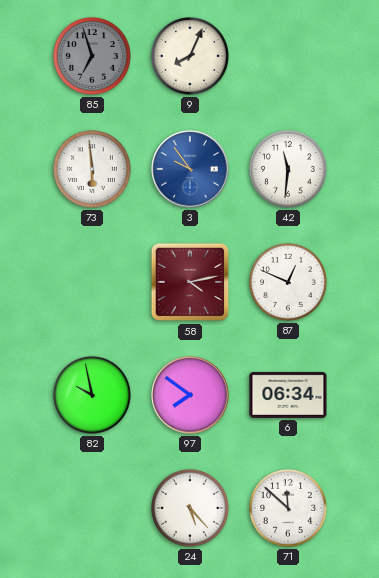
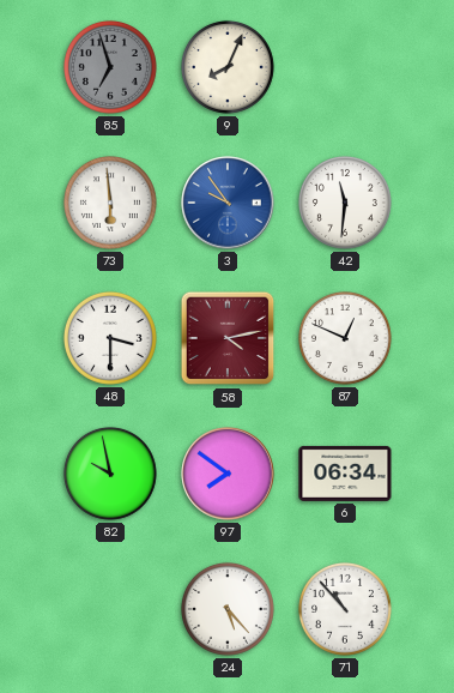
48: none -> 3:30
71: 11:52 -> 10:53
